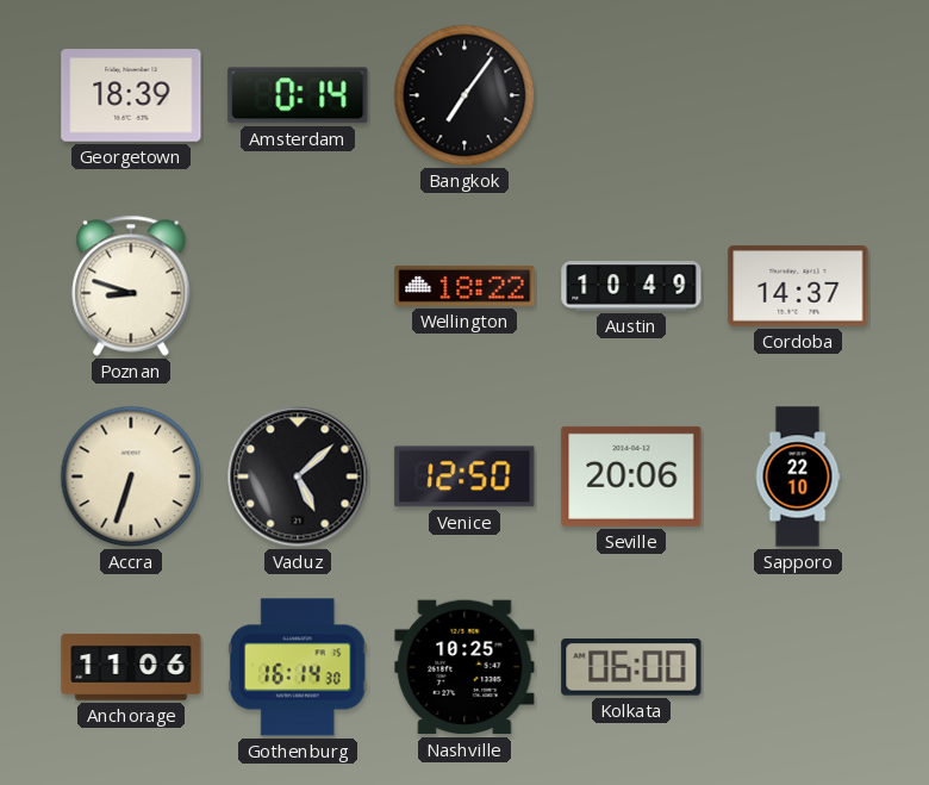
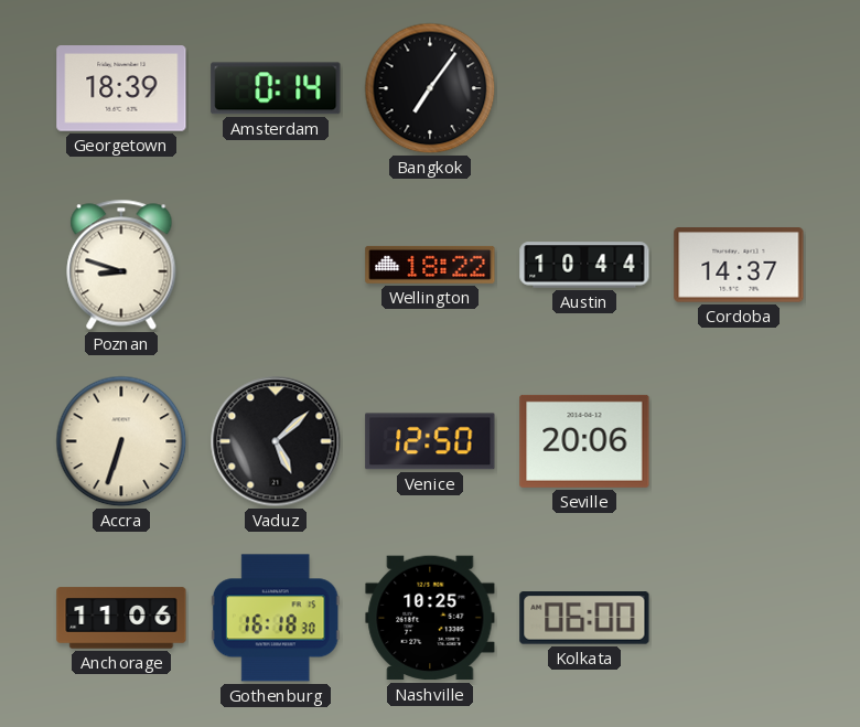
Austin: 10:49 -> 10:44
Sapporo: 22:10 -> none
Gothenburg: 16:14 -> 16:18
